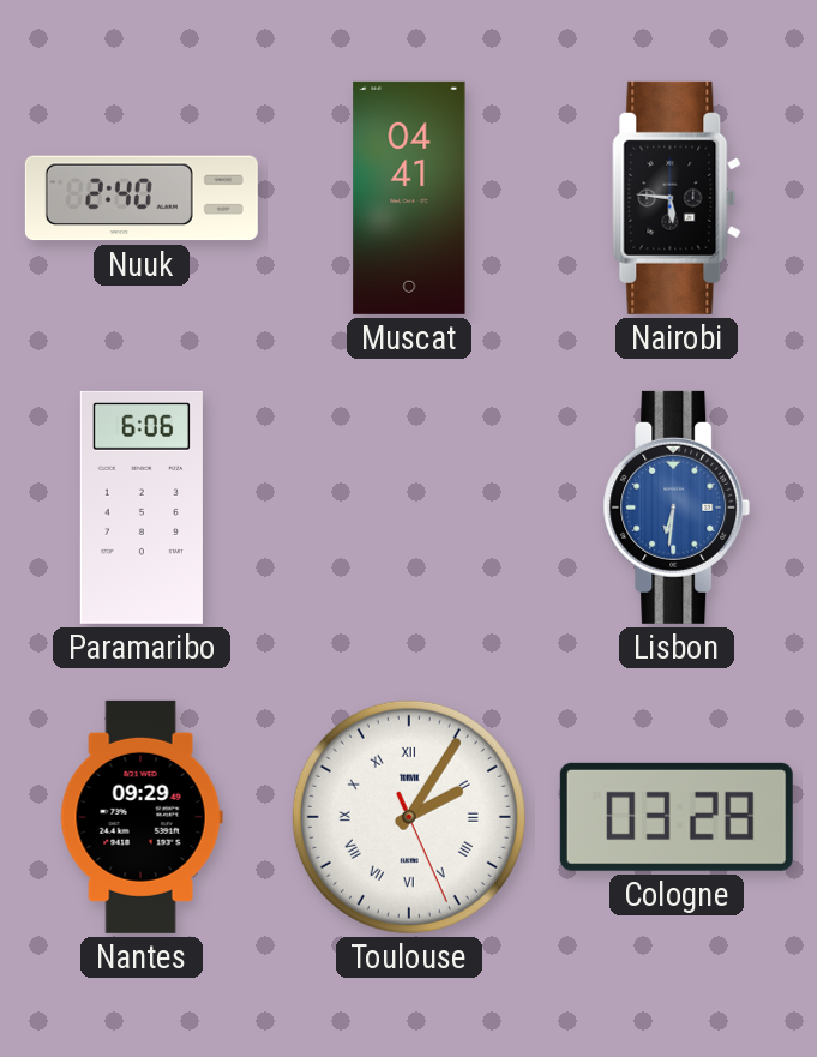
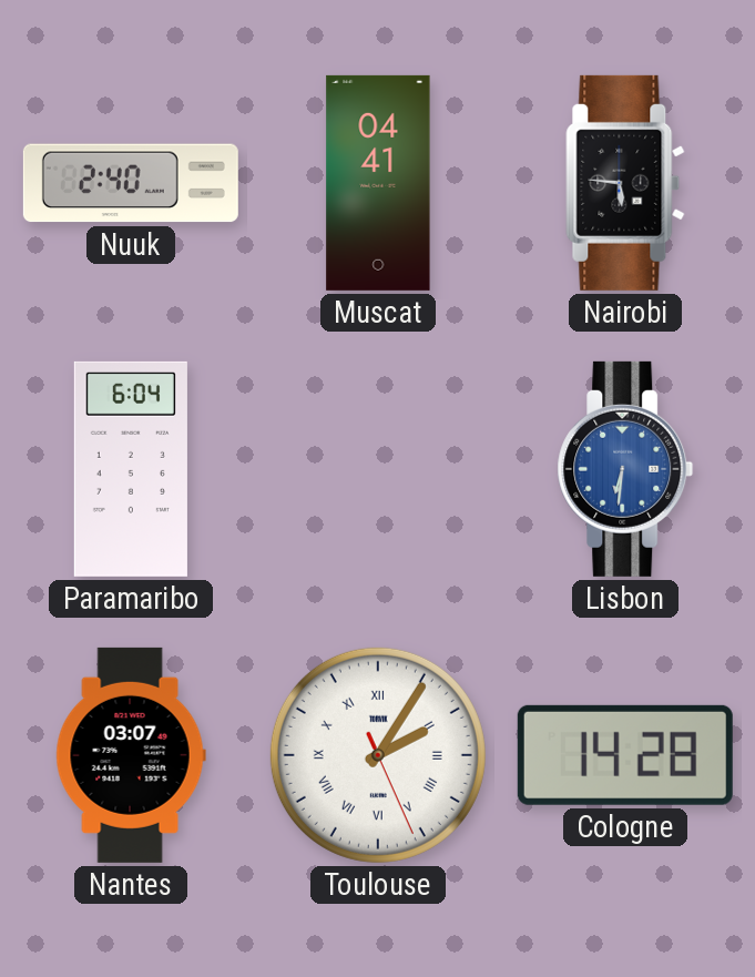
Paramaribo: 6:06 -> 6:04
Nantes: 09:29 -> 03:07
Cologne: 03:28 -> 14:28
